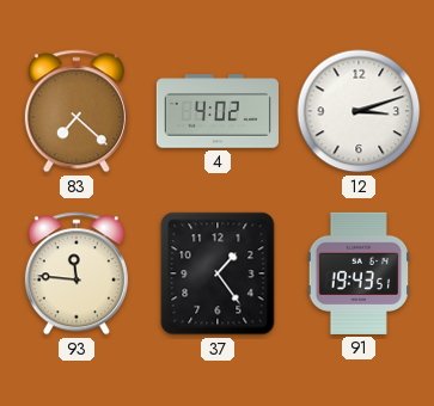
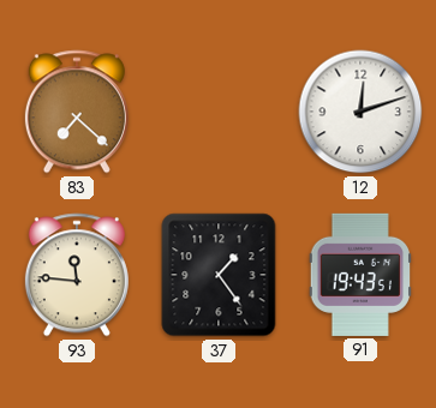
4: 4:02 -> none
12: 3:12 -> 12:12
